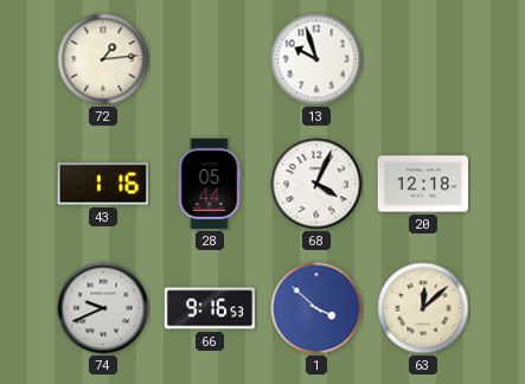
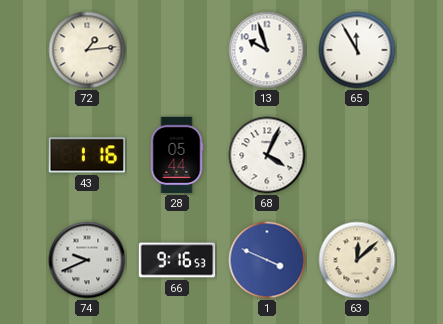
65: none -> 11:55
20: 12:18 -> none
1: 3:52 -> 3:49
